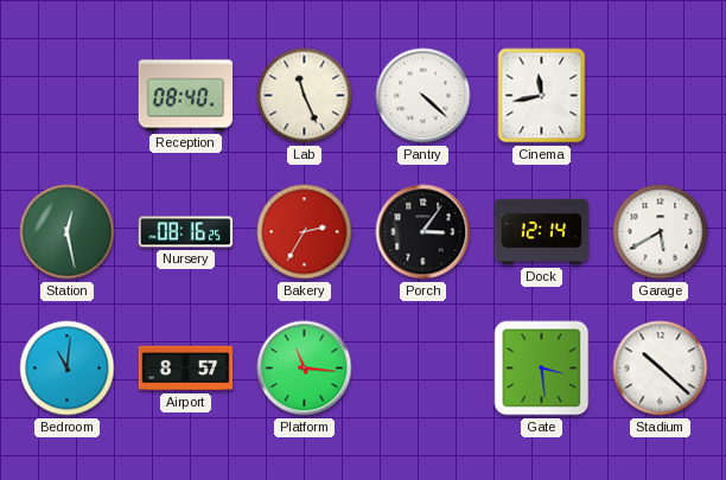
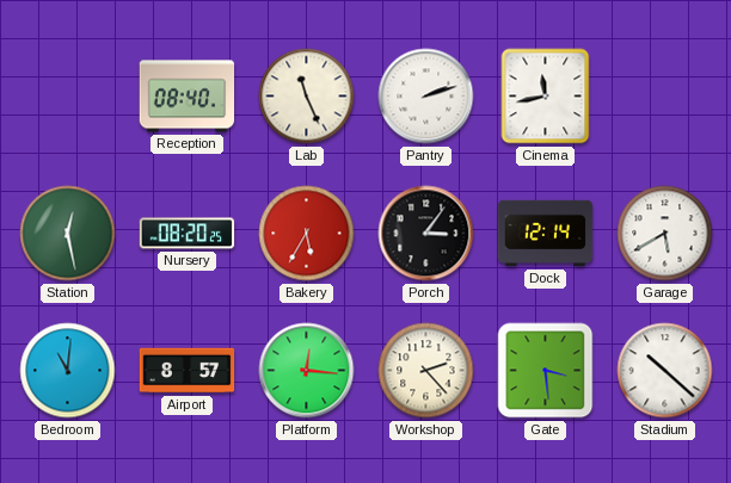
Pantry: 4:22 -> 2:12
Nursery: 08:16 -> 08:20
Bakery: 2:35 -> 5:35
Platform: 11:16 -> 12:16
Workshop: none -> 2:23
